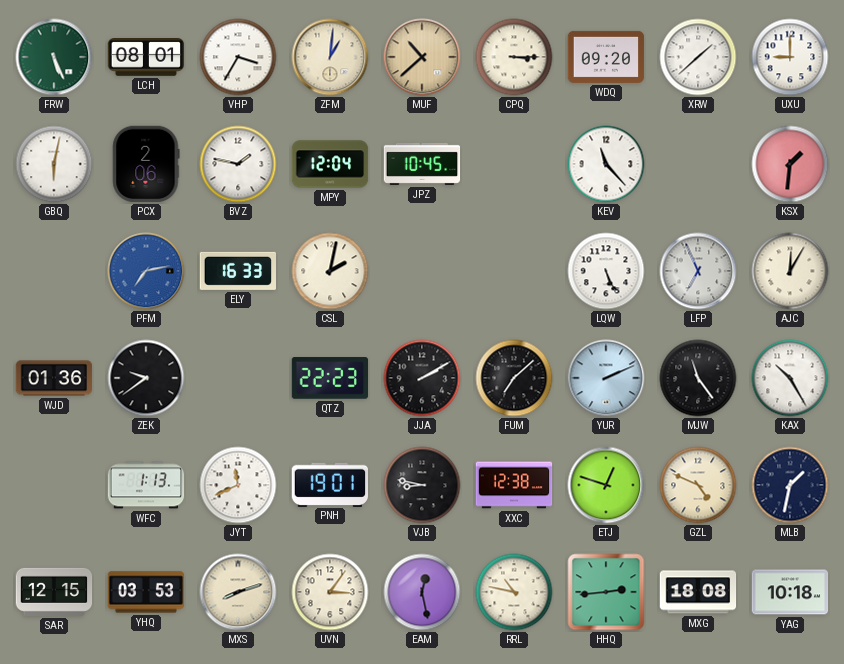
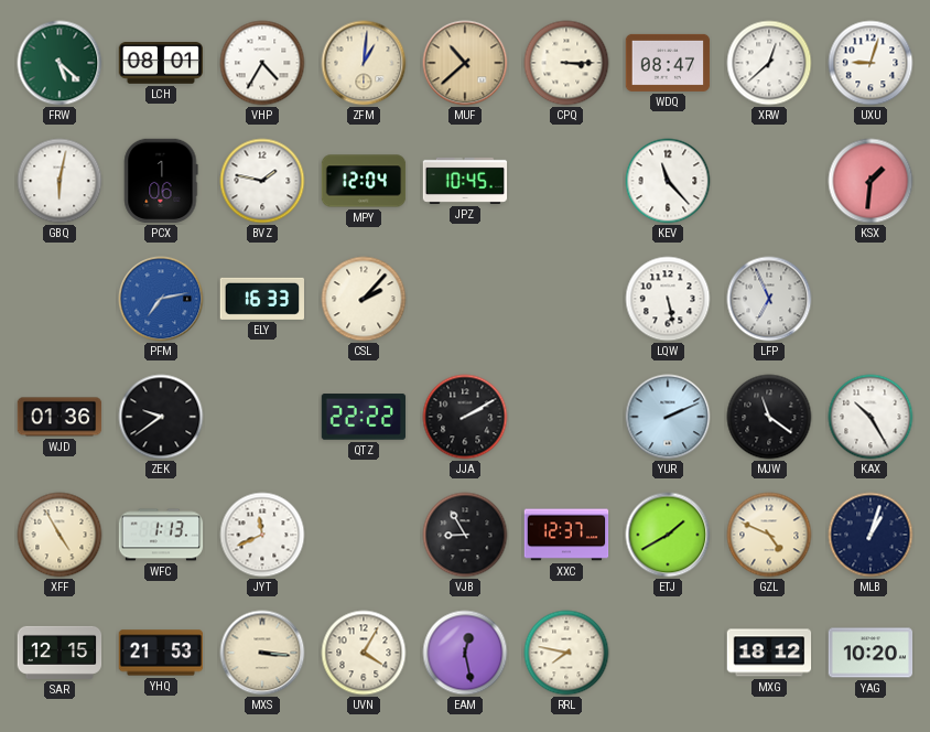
FRW: 5:26 -> 5:22
VHP: 3:35 -> 4:35
WDQ: 09:20 -> 08:47
XRW: 1:38 -> 12:38
UXU: 9:00 -> 9:03
PCX: 2:06 -> 1:06
CSL: 2:02 -> 2:07
LQW: 5:26 -> 5:28
AJC: 12:05 -> none
QTZ: 22:23 -> 22:22
FUM: 7:08 -> none
MJW: 11:24 -> 11:21
XFF: none -> 4:55
PNH: 19:01 -> none
VJB: 8:47 -> 8:55
XXC: 12:38 -> 12:37
ETJ: 12:48 -> 1:40
MLB: 1:32 -> 1:03
YHQ: 03:53 -> 21:53
MXS: 8:12 -> 3:16
UVN: 3:06 -> 4:05
RRL: 10:47 -> 7:47
HHQ: 2:44 -> none
MXG: 18:08 -> 18:12
YAG: 10:18 -> 10:20
